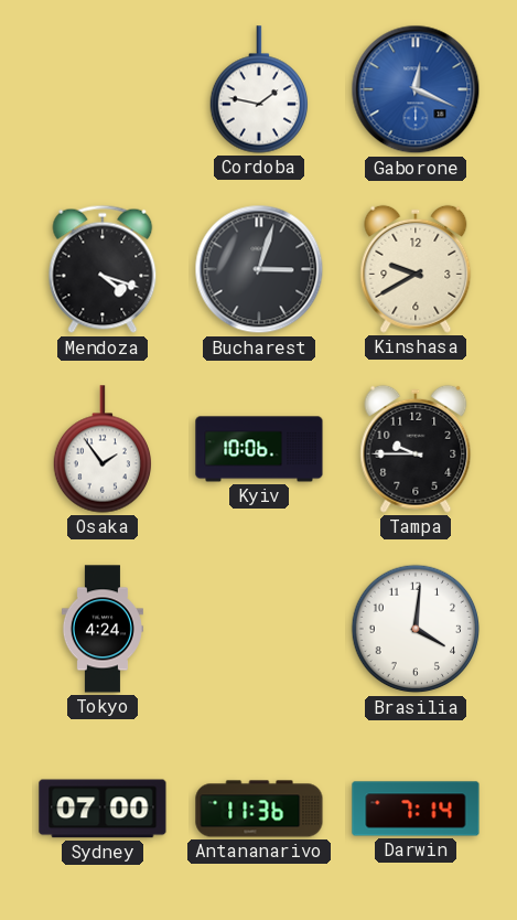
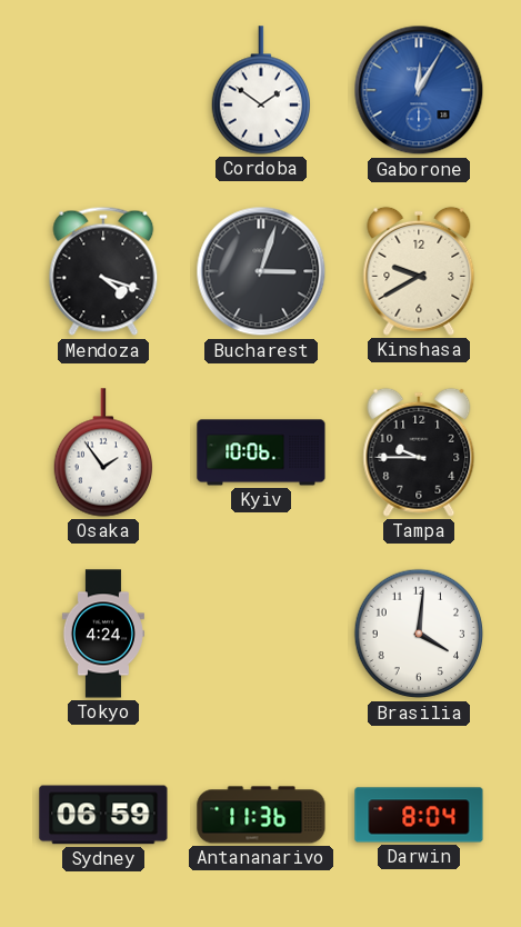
Cordoba: 1:47 -> 1:51
Gaborone: 12:19 -> 12:05
Sydney: 07:00 -> 06:59
Darwin: 7:14 -> 8:04
